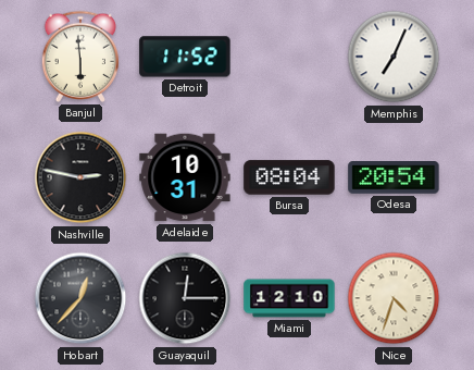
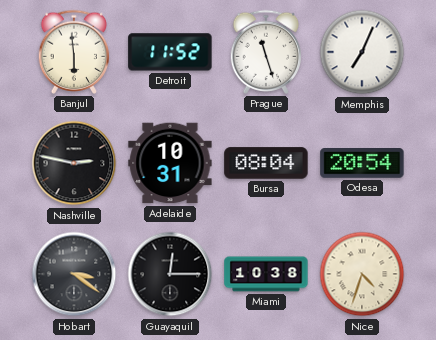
Prague: none -> 11:27
Hobart: 12:37 -> 3:21
Miami: 12:10 -> 10:38
